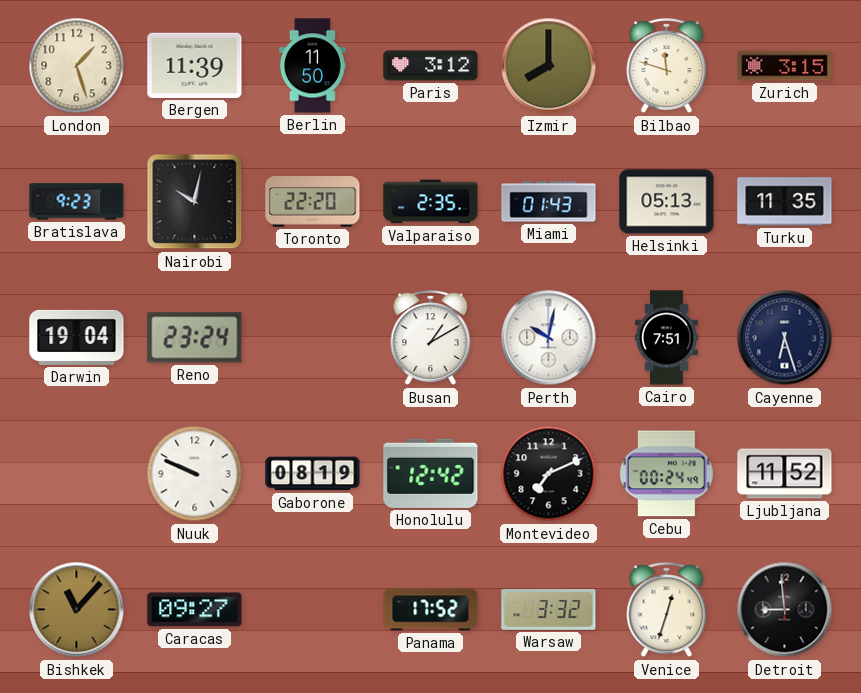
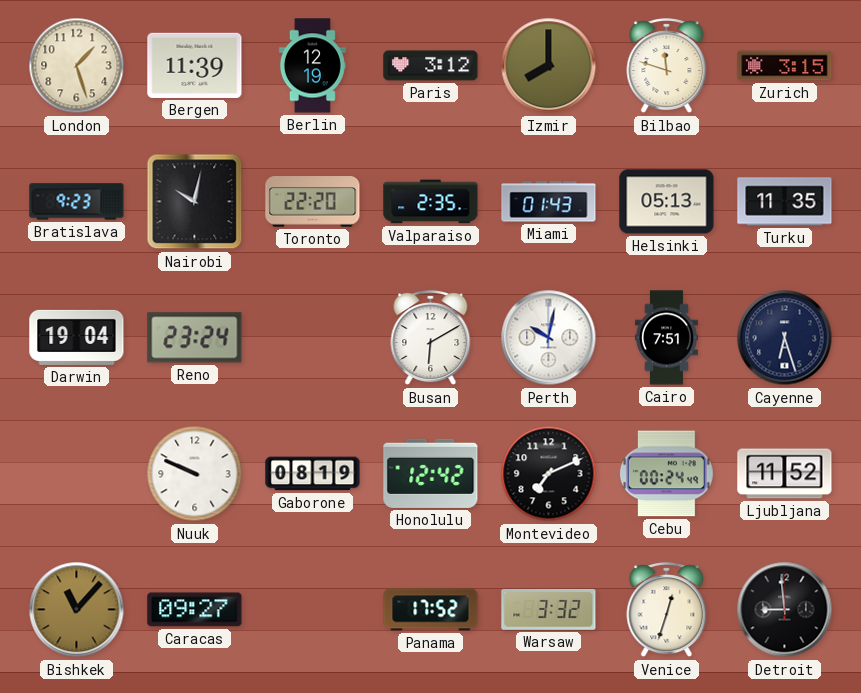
Berlin: 11:50 -> 12:19
Busan: 1:10 -> 6:10
